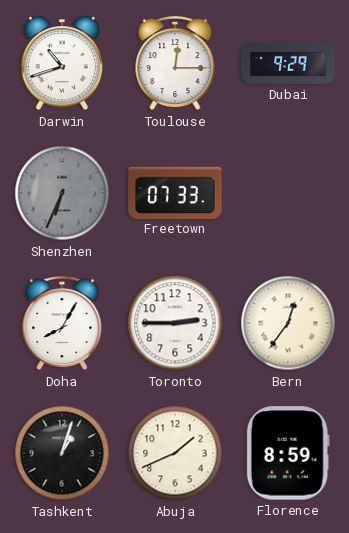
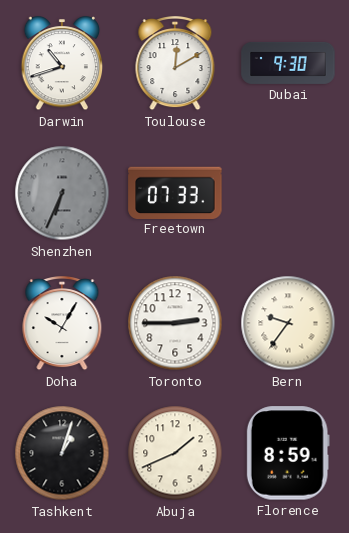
Toulouse: 12:15 -> 12:10
Dubai: 9:29 -> 9:30
Doha: 8:05 -> 10:05
Bern: 12:36 -> 9:36
